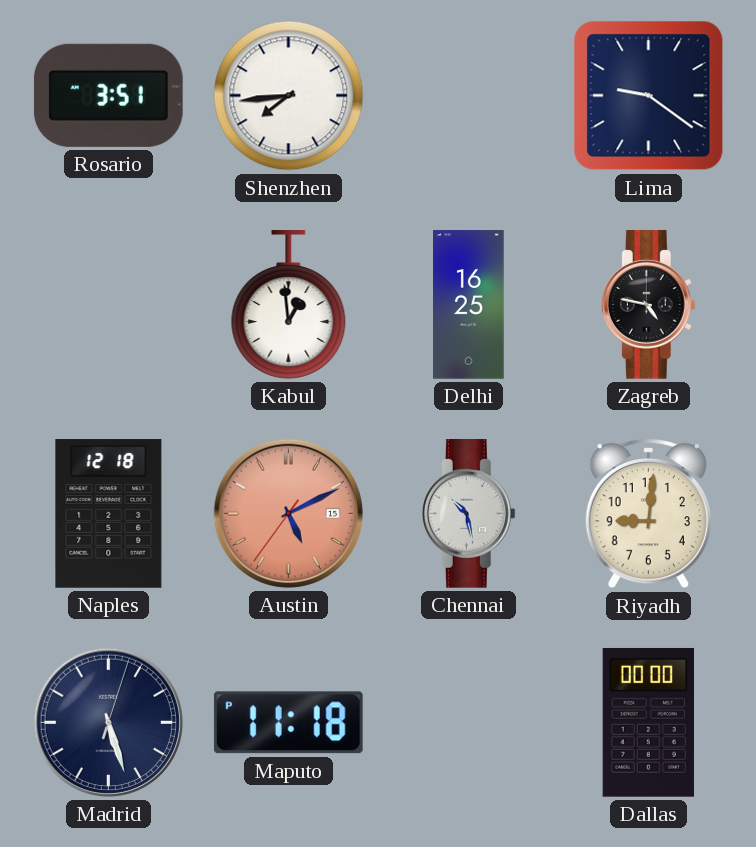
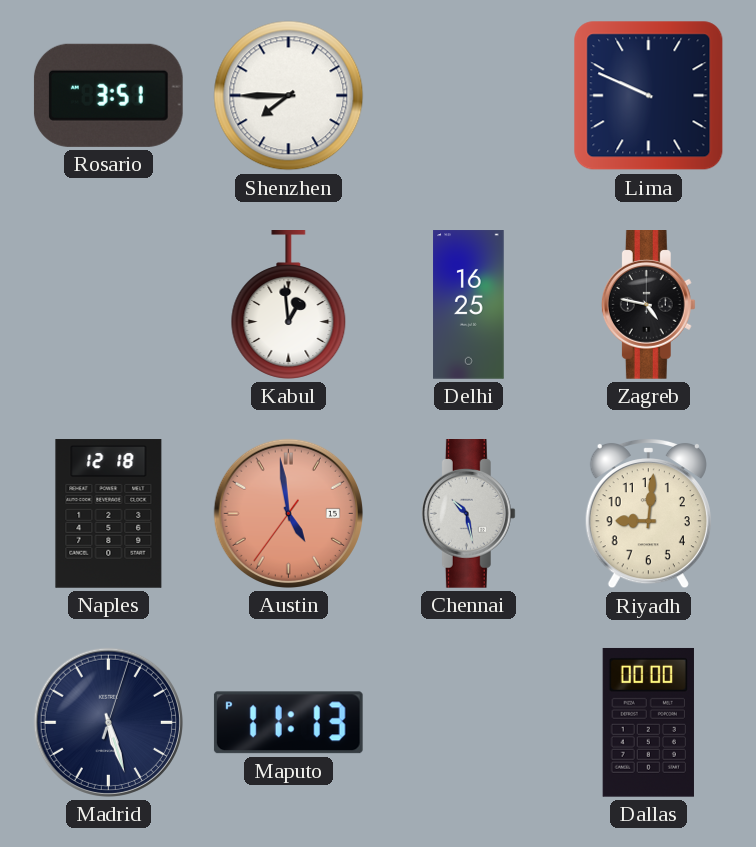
Shenzhen: 7:44 -> 7:45
Lima: 9:21 -> 9:49
Austin: 5:10 -> 4:58
Maputo: 11:18 -> 11:13
